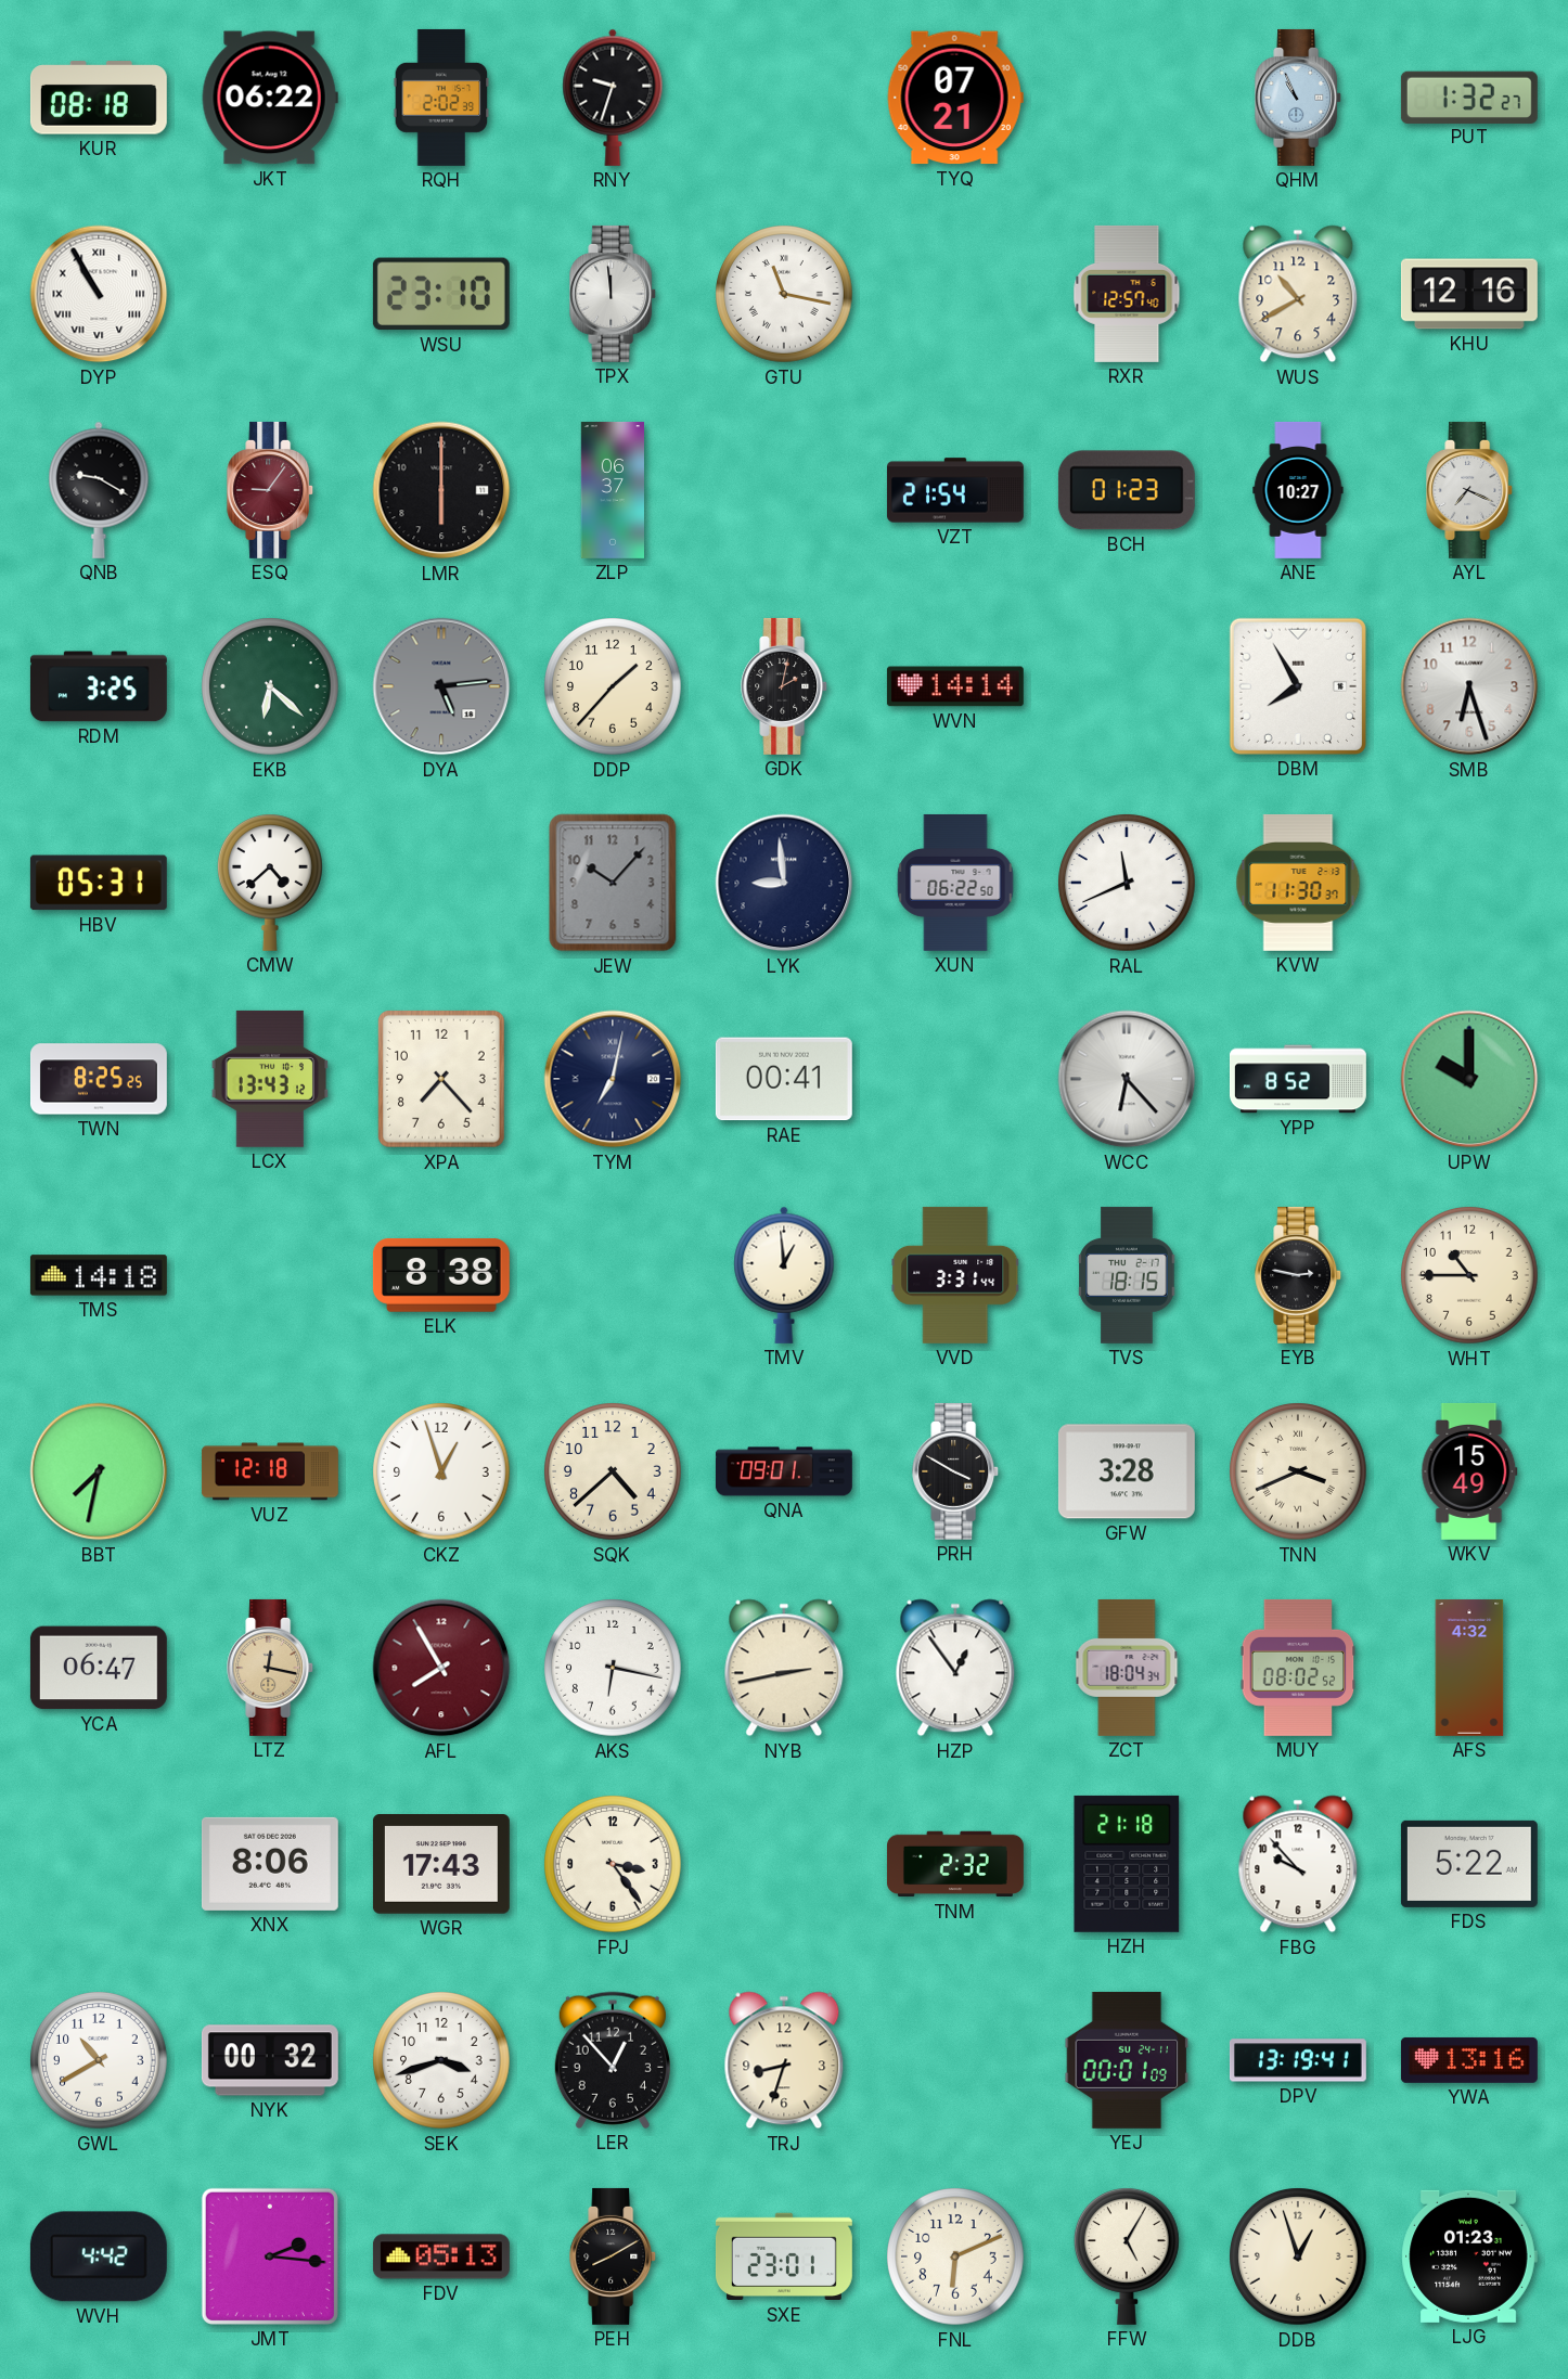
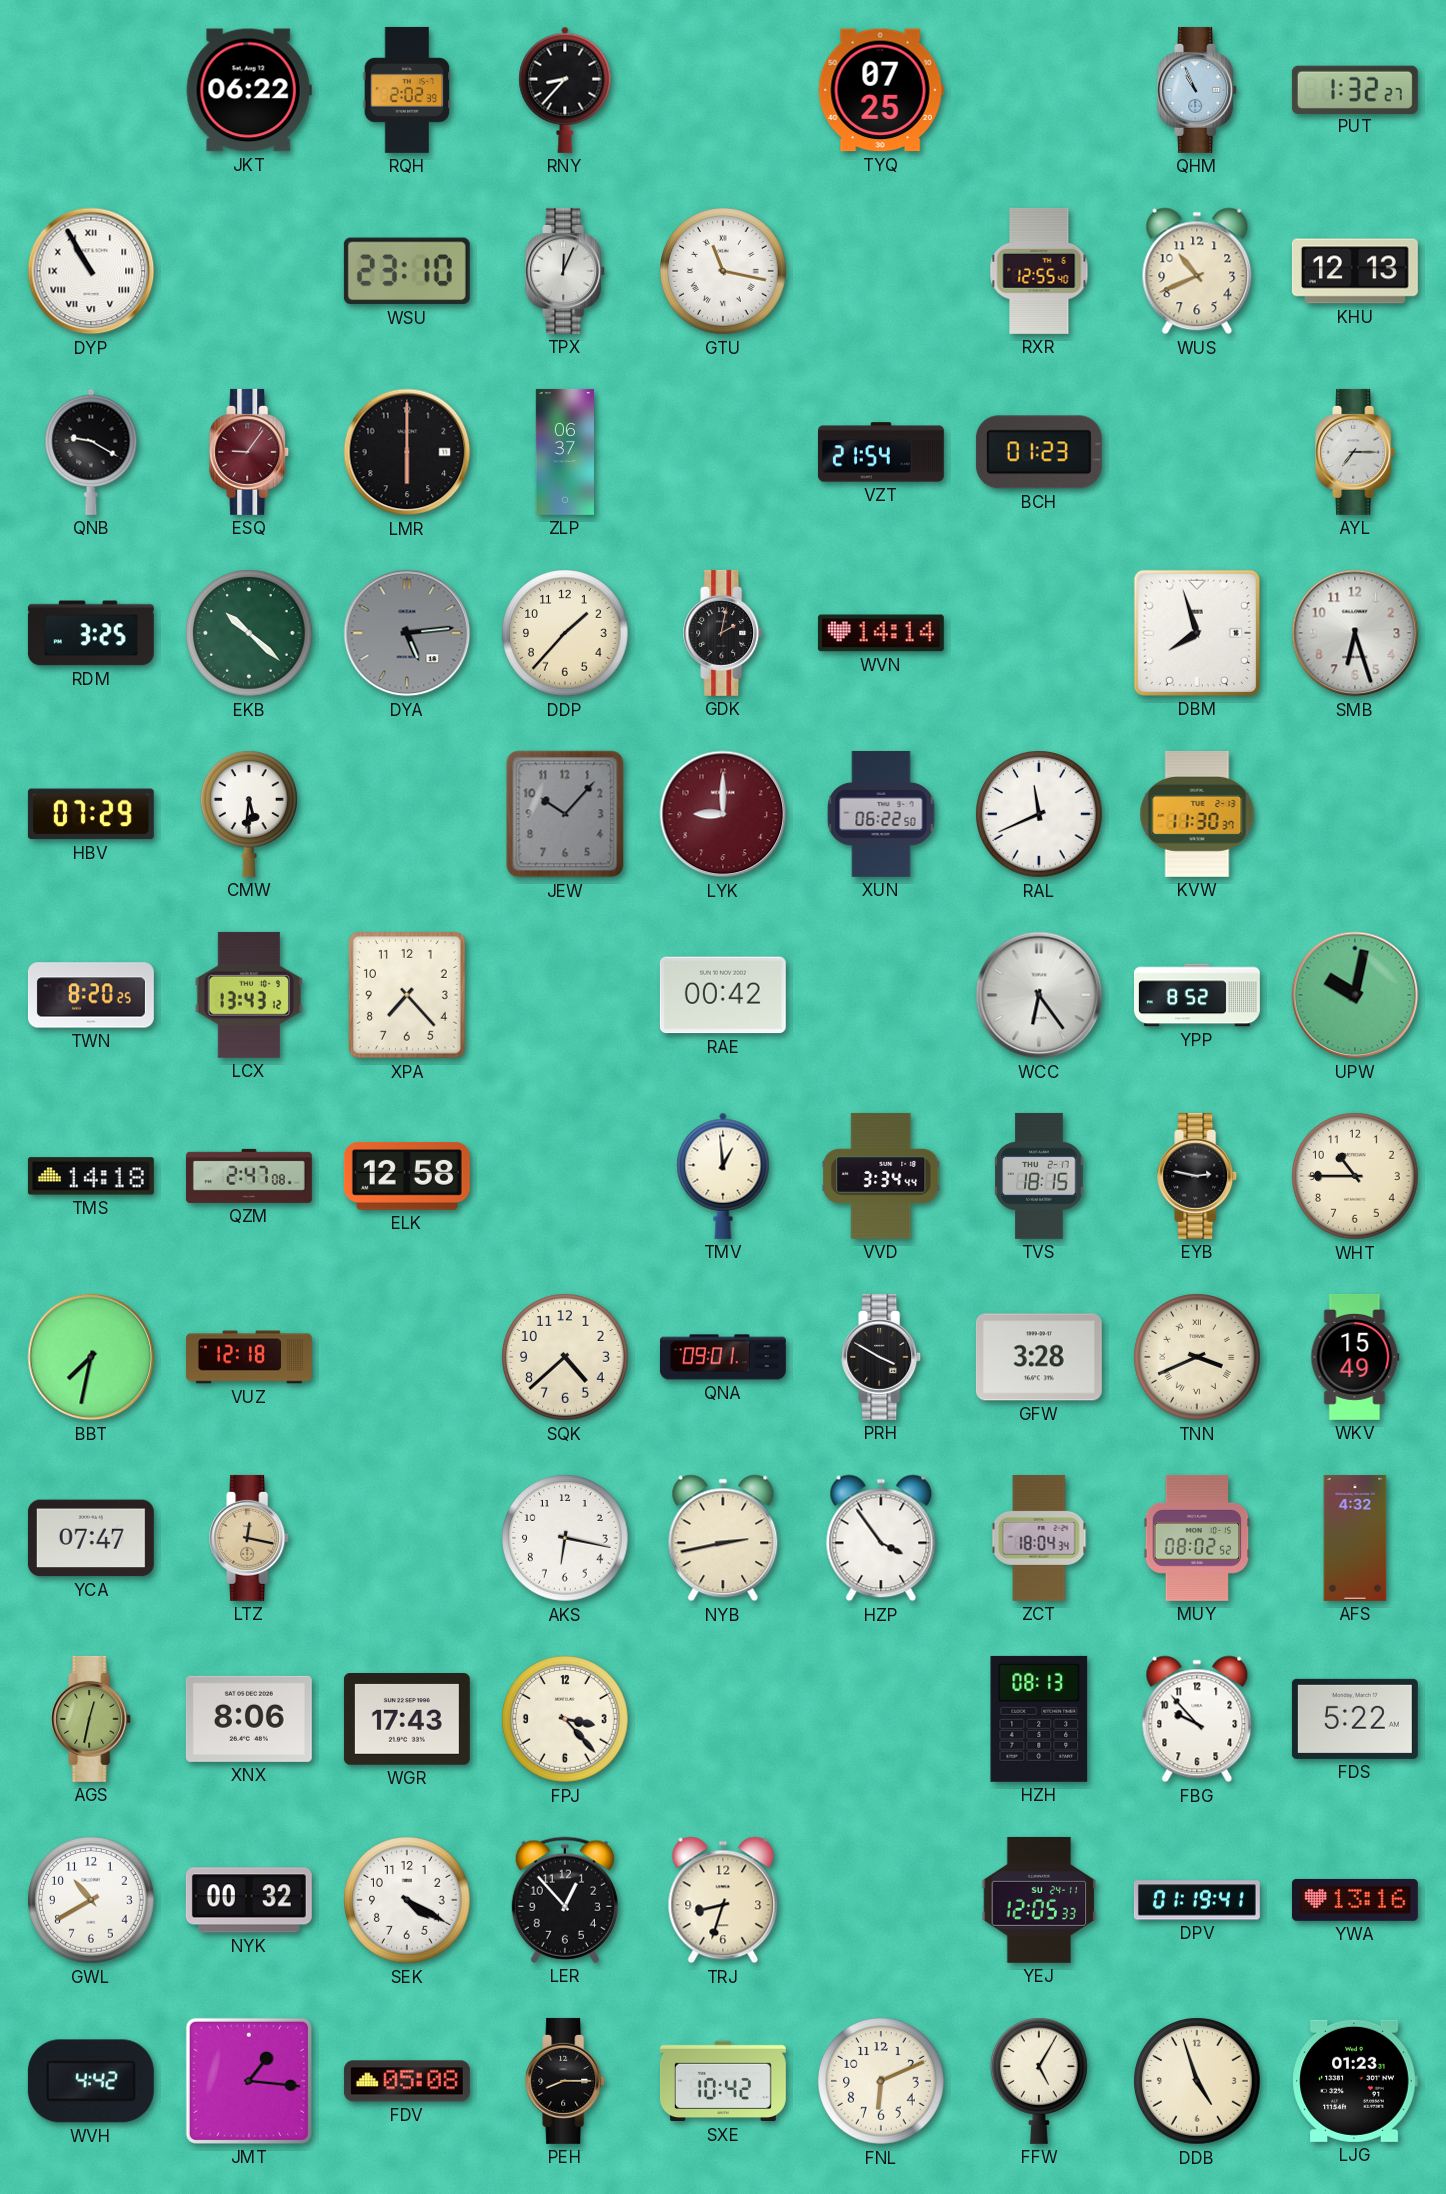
KUR: 08:18 -> none
RNY: 9:33 -> 8:37
TYQ: 07:21 -> 07:25
TPX: 11:59 -> 12:04
RXR: 12:57 -> 12:55
WUS: 10:40 -> 10:41
KHU: 12:16 -> 12:13
ANE: 10:27 -> none
AYL: 7:19 -> 7:15
EKB: 6:22 -> 10:22
DBM: 7:55 -> 7:57
HBV: 05:31 -> 07:29
CMW: 4:38 -> 5:31
LYK: 8:59 -> 9:00
LYK dial: navy -> burgundy
TWN: 8:25 -> 8:20
TYM: 7:02 -> none
RAE: 00:41 -> 00:42
WCC: 6:23 -> 6:24
UPW: 10:00 -> 10:02
QZM: none -> 2:47
ELK: 8:38 -> 12:58
VVD: 3:31 -> 3:34
CKZ: 12:57 -> none
YCA: 06:47 -> 07:47
AFL: 7:55 -> none
HZP: 12:54 -> 3:54
AGS: none -> 12:32
FPJ: 3:24 -> 3:23
TNM: 2:32 -> none
HZH: 21:18 -> 08:13
SEK: 3:42 -> 4:20
YEJ: 00:01 -> 12:05
DPV: 13:19 -> 01:19
JMT: 2:16 -> 1:16
FDV: 05:13 -> 05:08
PEH: 8:10 -> 8:15
SXE: 23:01 -> 10:42
DDB: 12:57 -> 4:57
